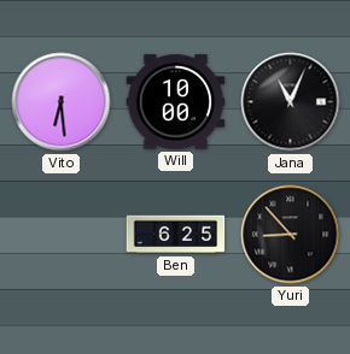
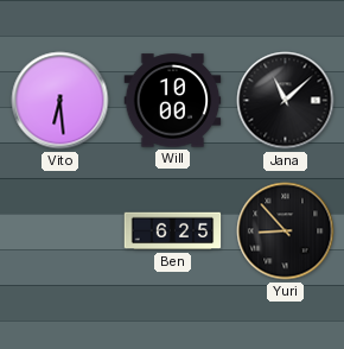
Jana: 11:04 -> 11:08
